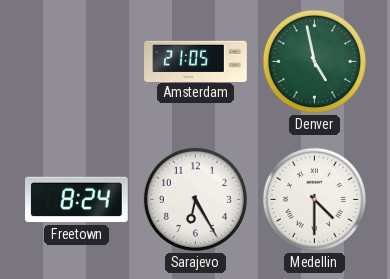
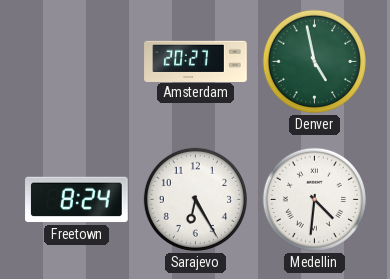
Amsterdam: 21:05 -> 20:27
Medellin: 4:30 -> 4:31
